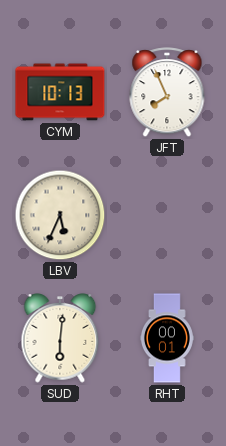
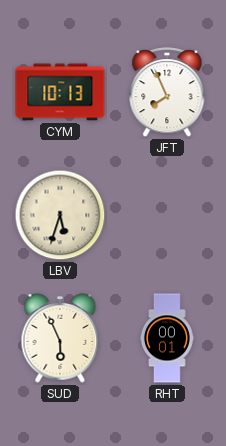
LBV: 5:34 -> 5:33
SUD: 6:01 -> 5:56
